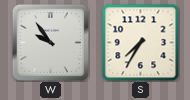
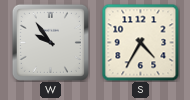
S: 7:35 -> 4:35
